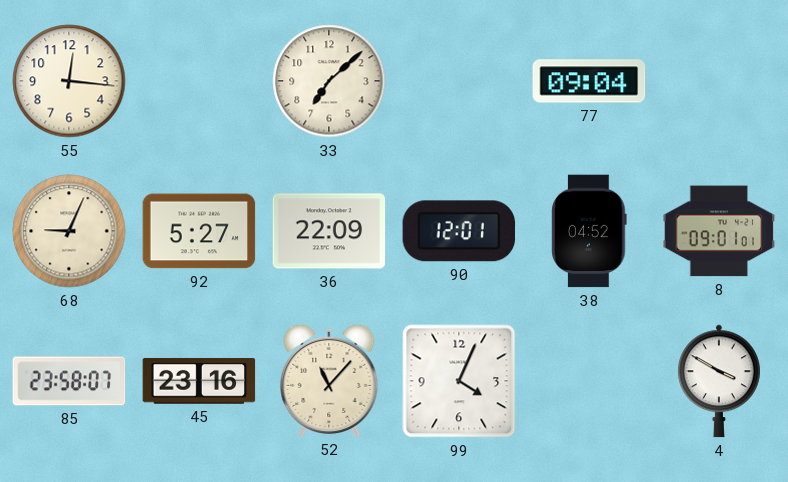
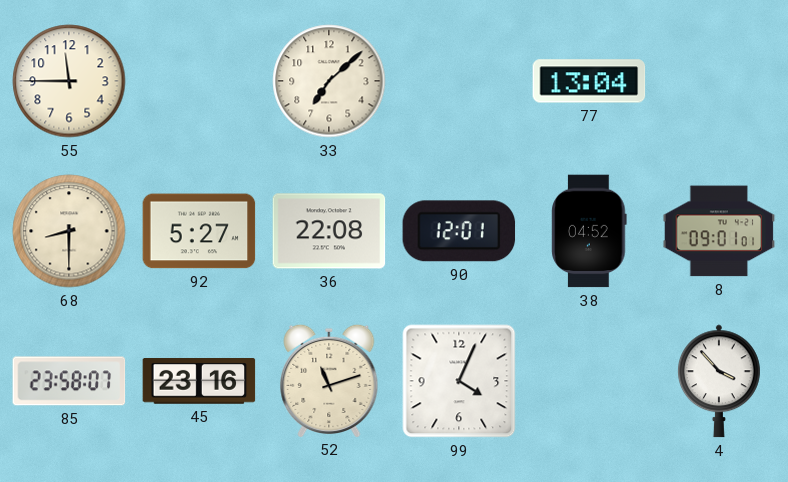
55: 12:16 -> 11:45
77: 09:04 -> 13:04
68: 9:04 -> 8:30
36: 22:09 -> 22:08
52: 11:07 -> 11:12
4: 3:50 -> 3:53
